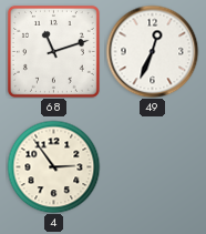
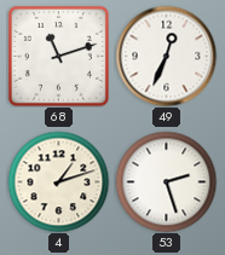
4: 2:54 -> 1:12
53: none -> 2:27
